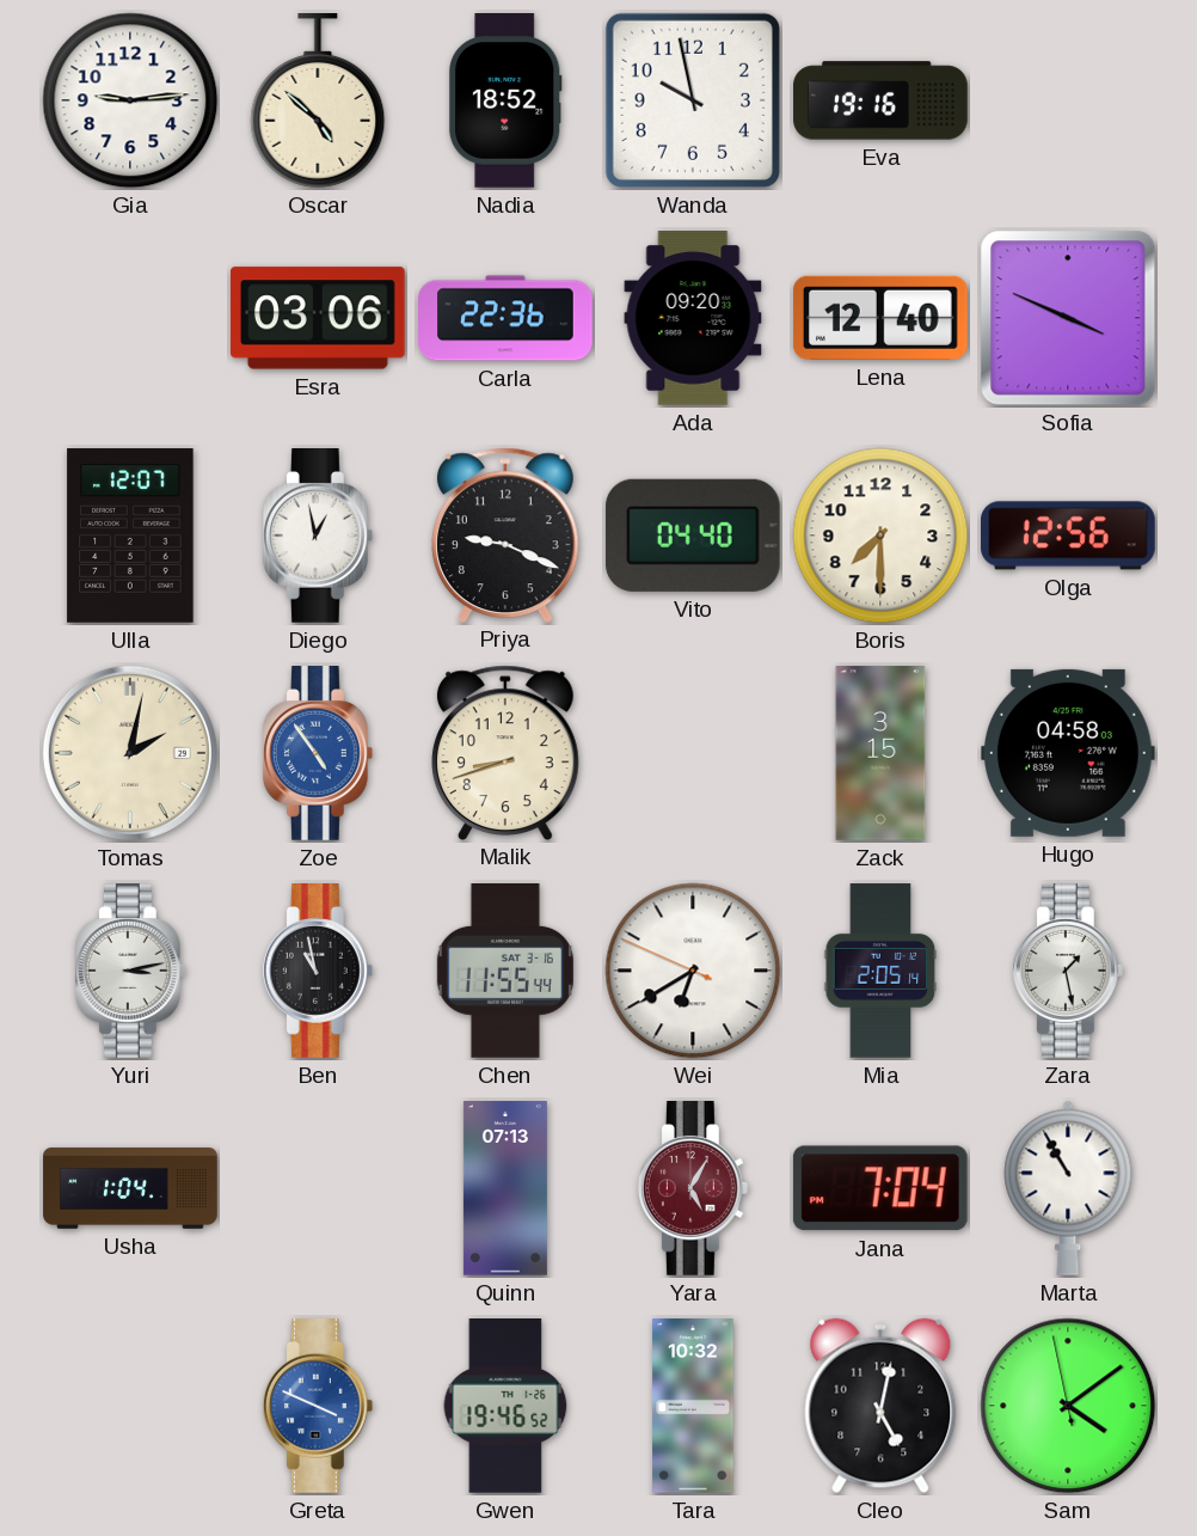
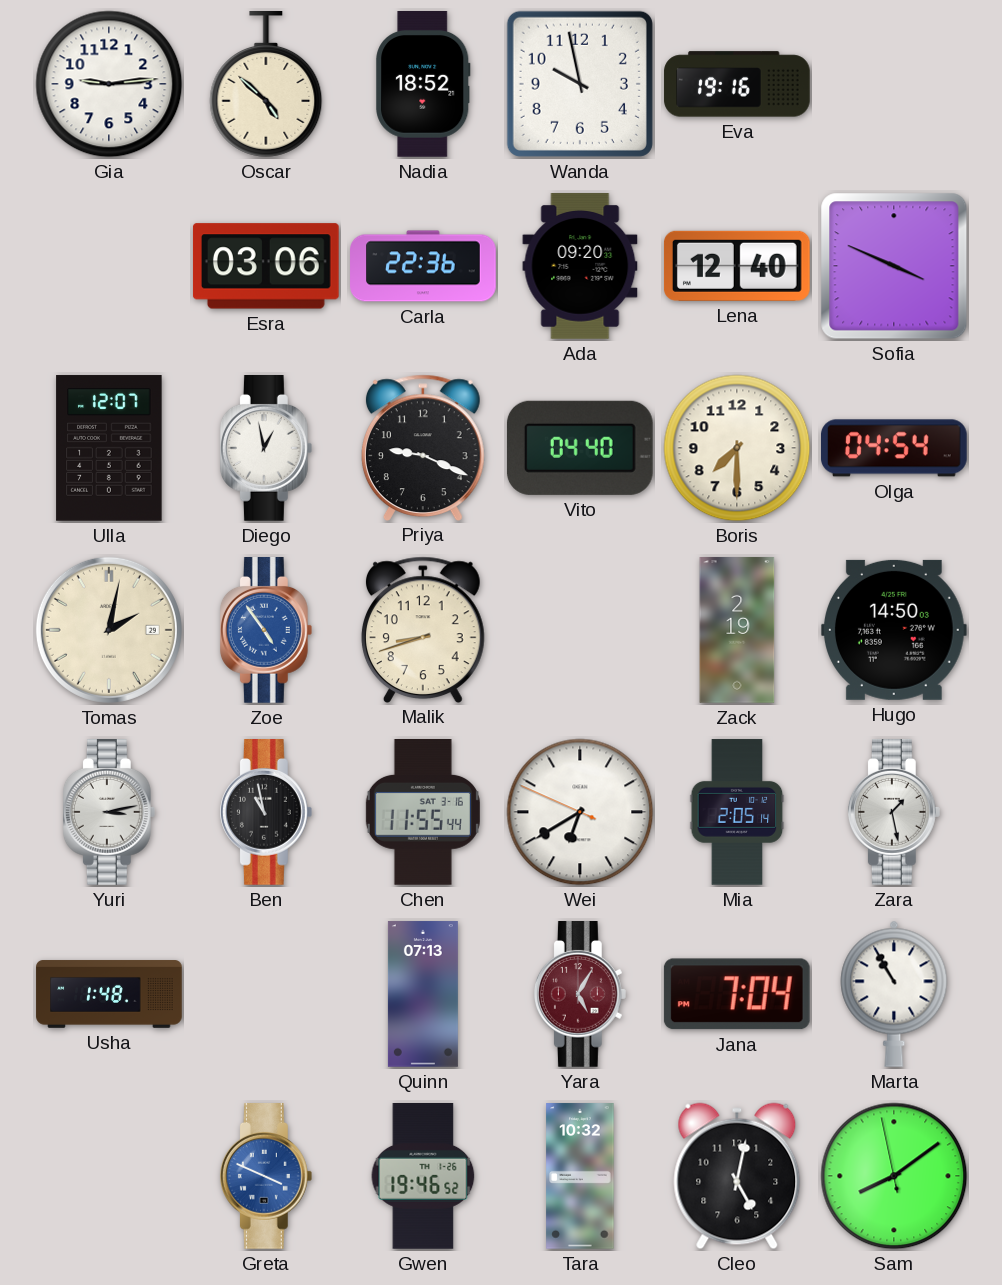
Olga: 12:56 -> 04:54
Zack: 3:15 -> 2:19
Hugo: 04:58 -> 14:50
Usha: 1:04 -> 1:48
Sam: 4:08 -> 8:08
